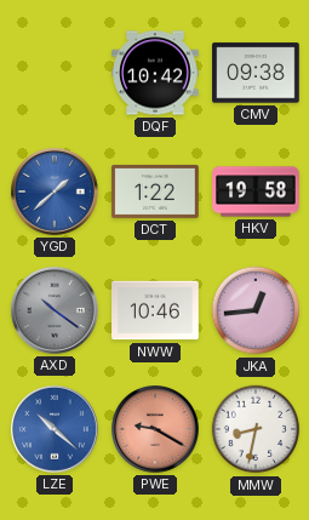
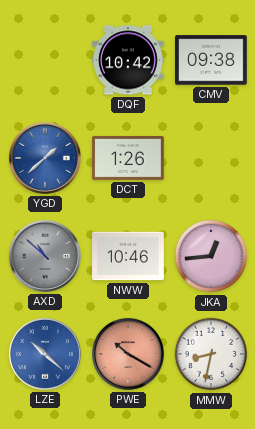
DCT: 1:22 -> 1:26
HKV: 19:58 -> none
AXD: 10:21 -> 10:52
PWE: 9:20 -> 10:20
